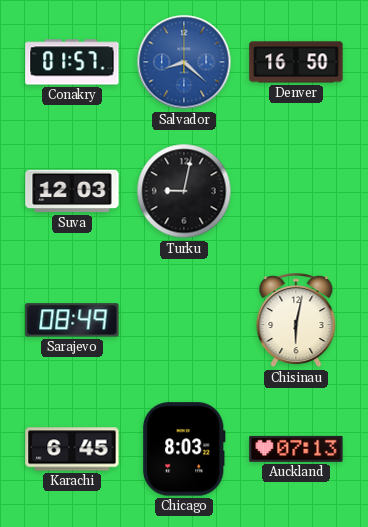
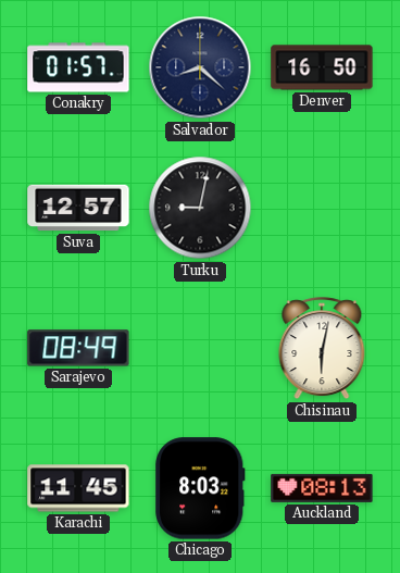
Salvador dial: blue -> navy
Suva: 12:03 -> 12:57
Karachi: 6:45 -> 11:45
Auckland: 07:13 -> 08:13
